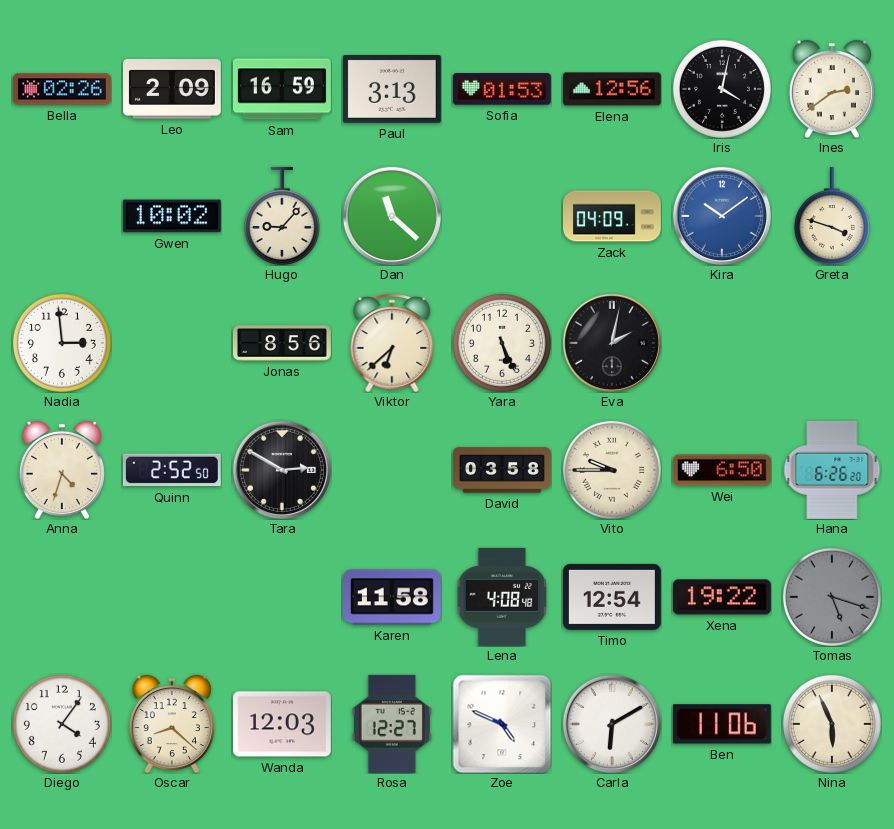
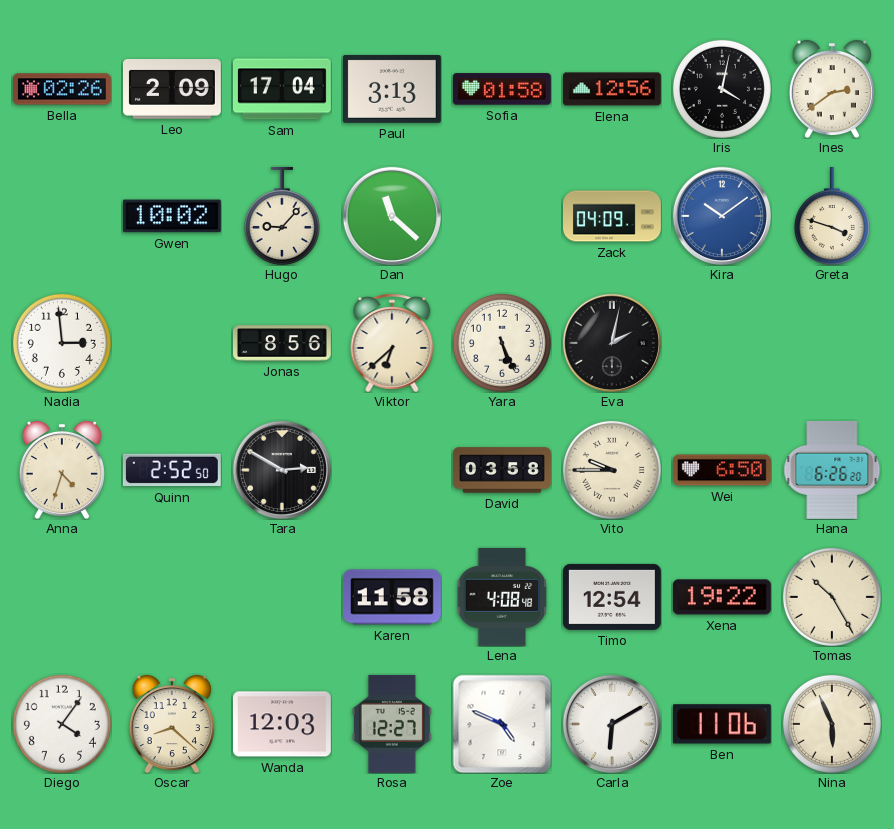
Sam: 16:59 -> 17:04
Sofia: 01:53 -> 01:58
Tomas: 5:18 -> 10:25
Tomas dial: grey -> cream
